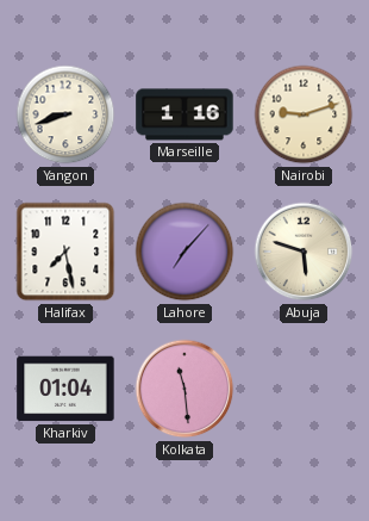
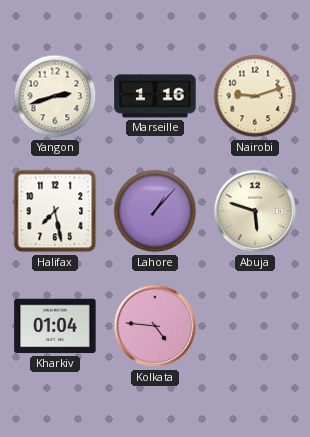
Yangon: 8:42 -> 2:42
Lahore: 7:07 -> 1:07
Kolkata: 11:29 -> 4:46
